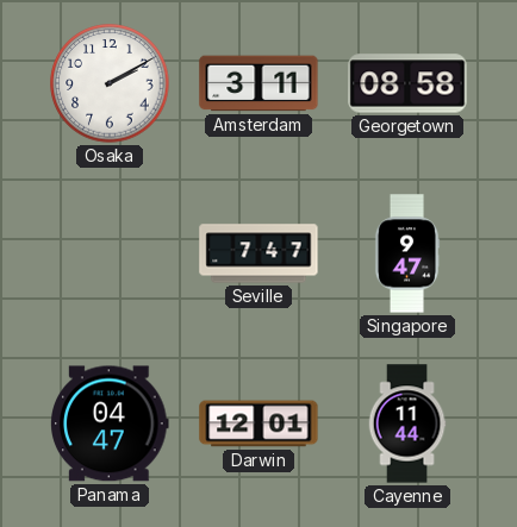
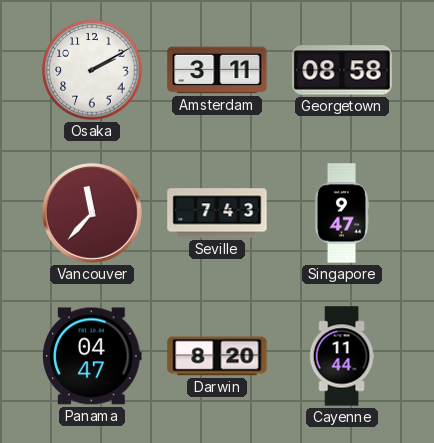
Vancouver: none -> 11:37
Seville: 7:47 -> 7:43
Darwin: 12:01 -> 8:20
